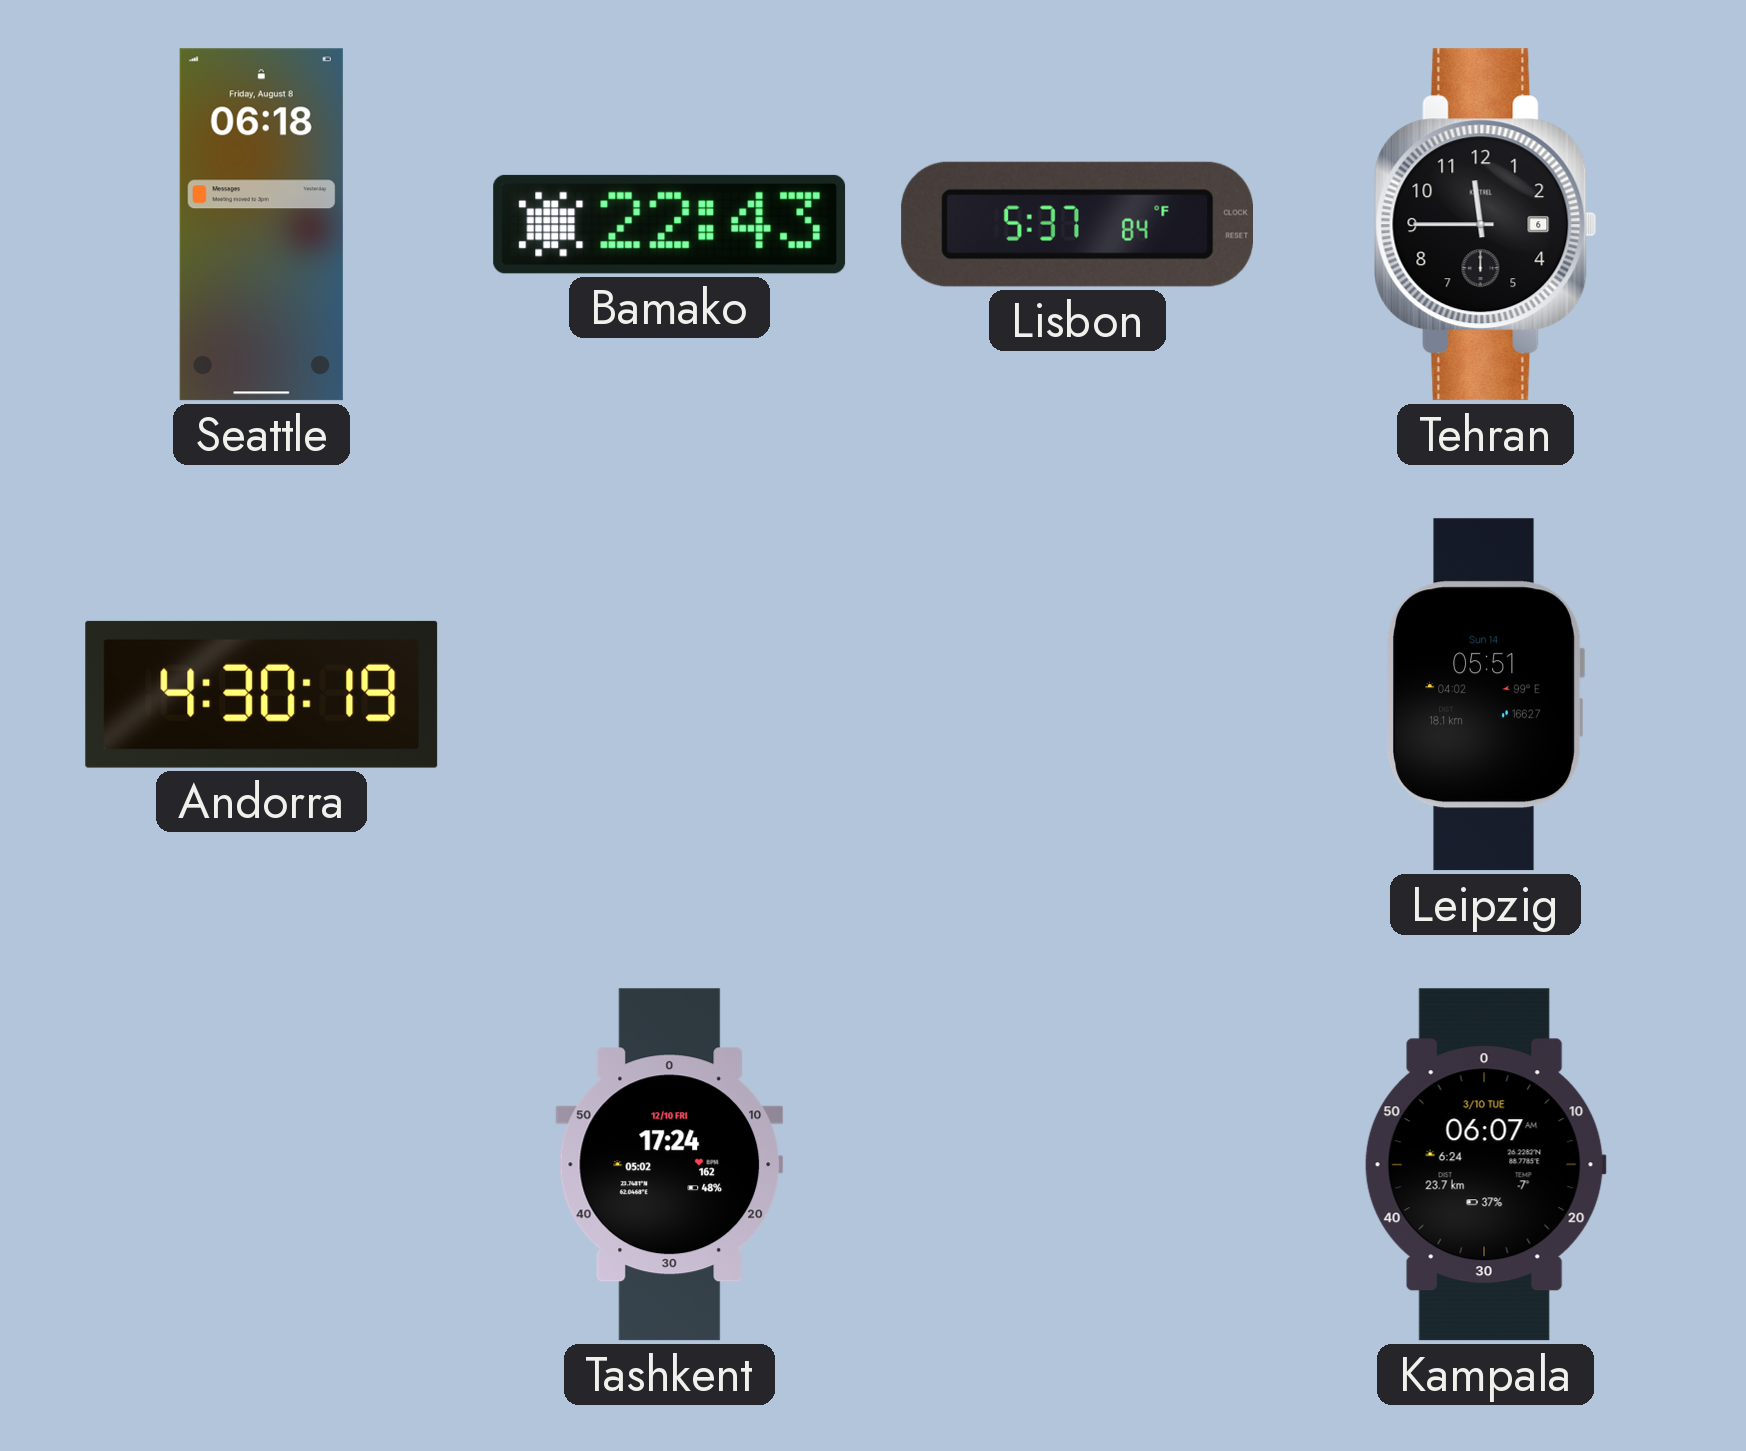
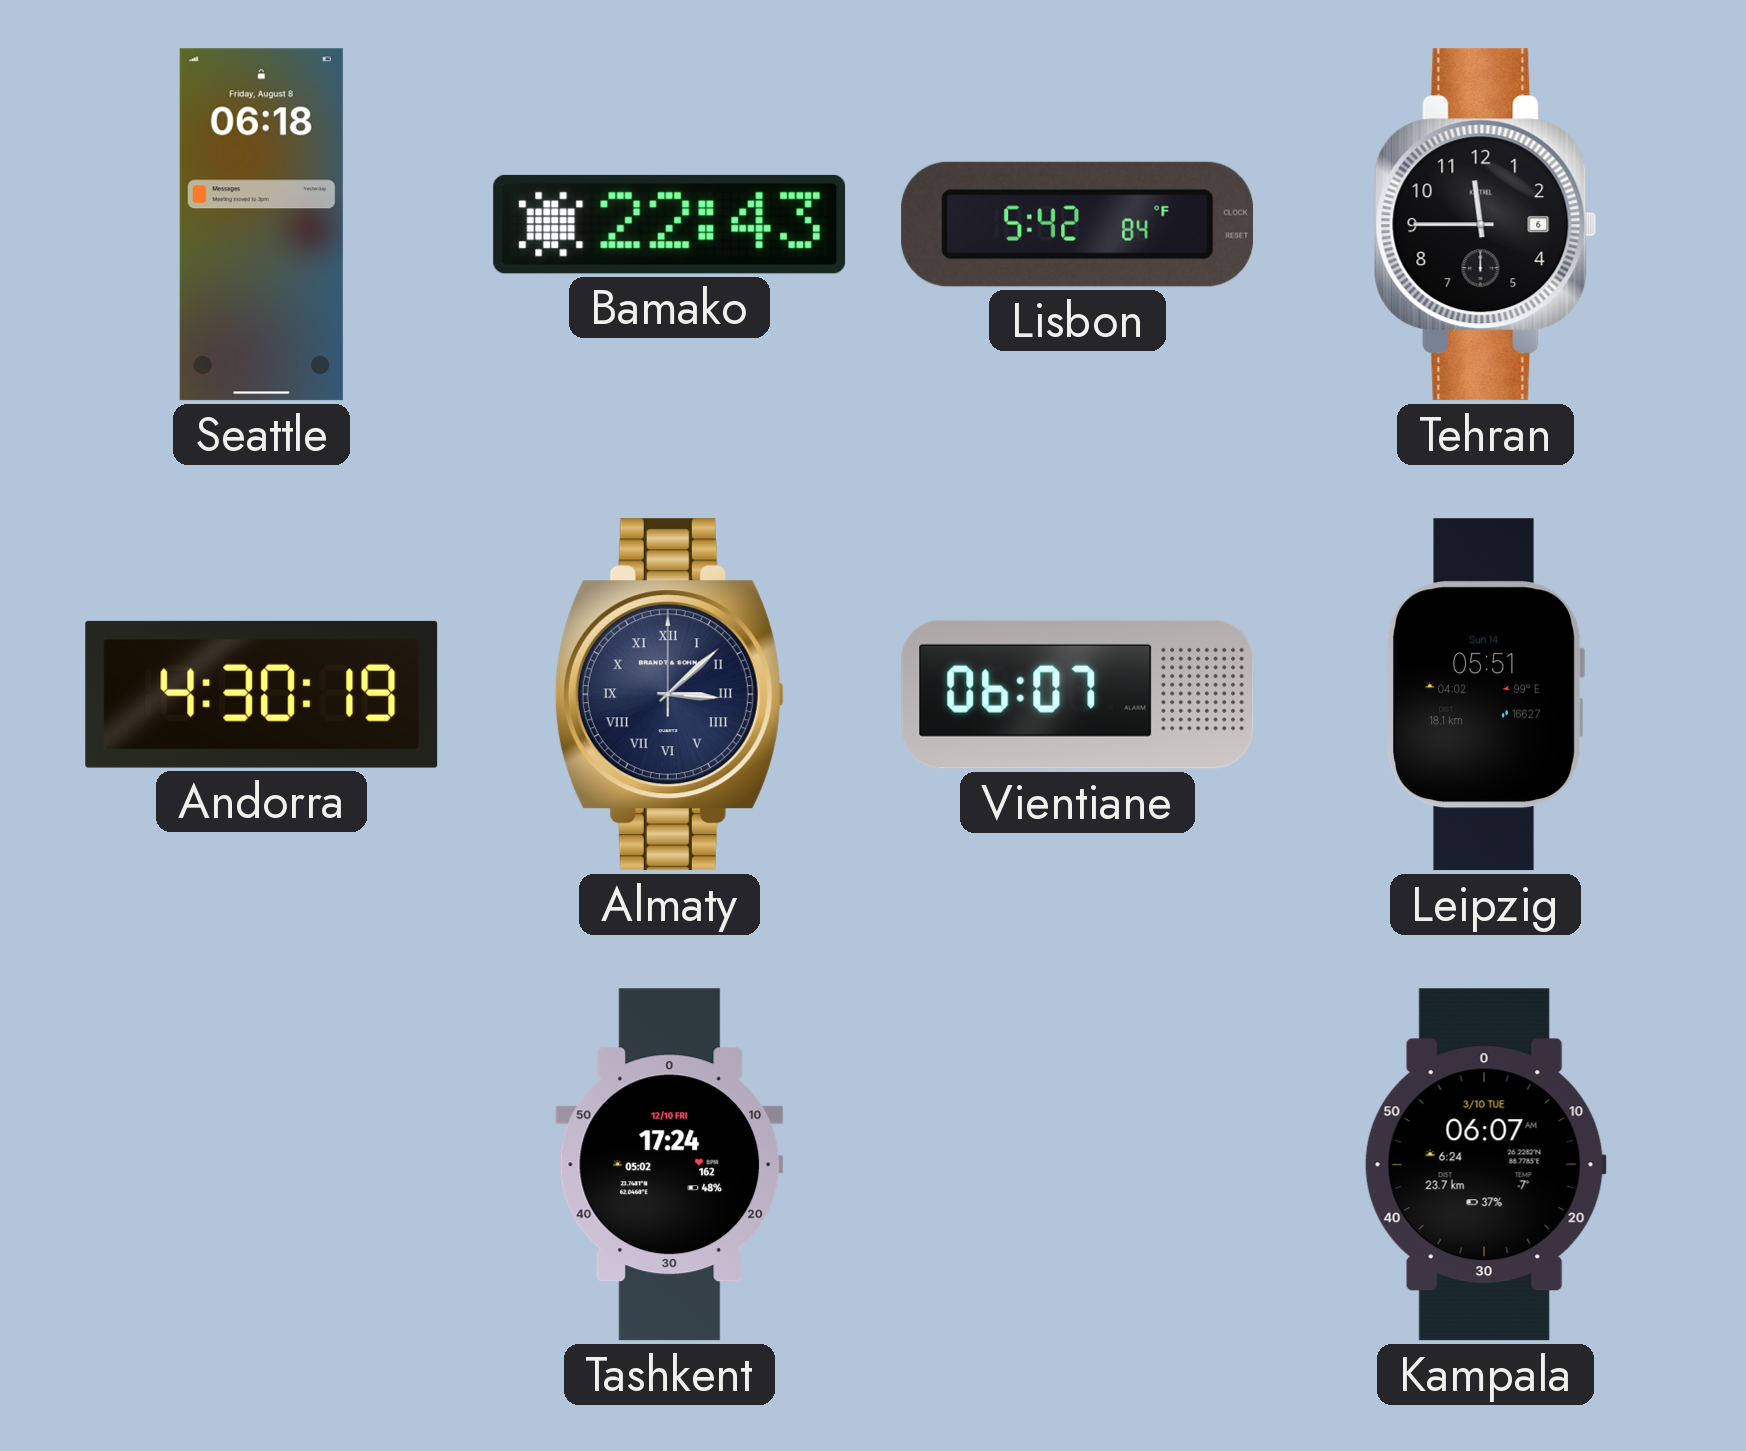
Lisbon: 5:37 -> 5:42
Almaty: none -> 3:08
Vientiane: none -> 06:07
